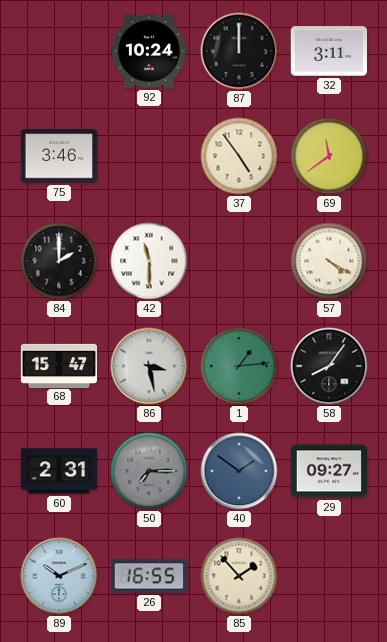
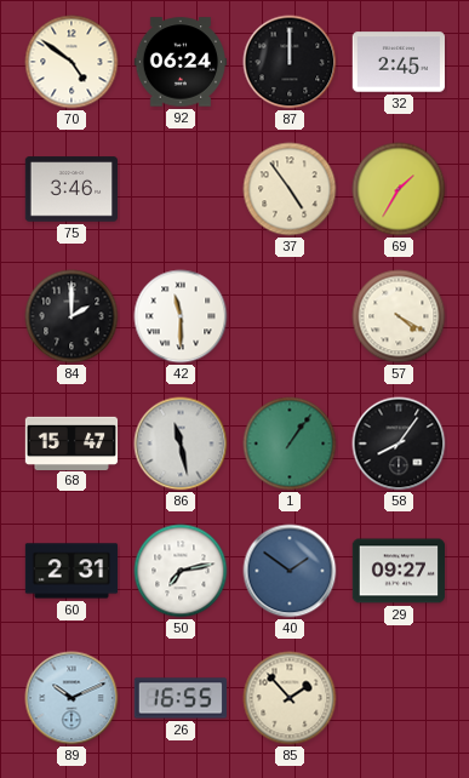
70: none -> 4:51
92: 10:24 -> 06:24
32: 3:11 -> 2:45
69: 11:39 -> 1:35
86: 3:28 -> 11:28
1: 1:14 -> 1:06
50: 7:15 -> 7:13
50 dial: grey -> white
